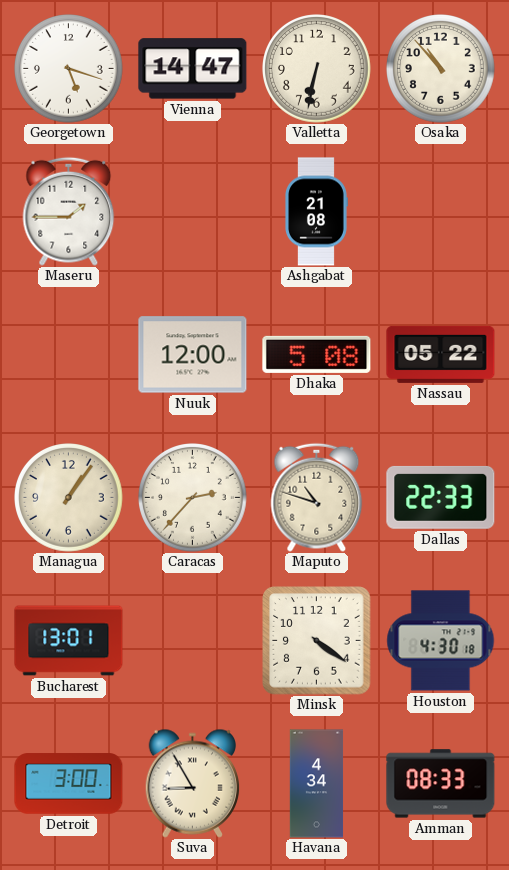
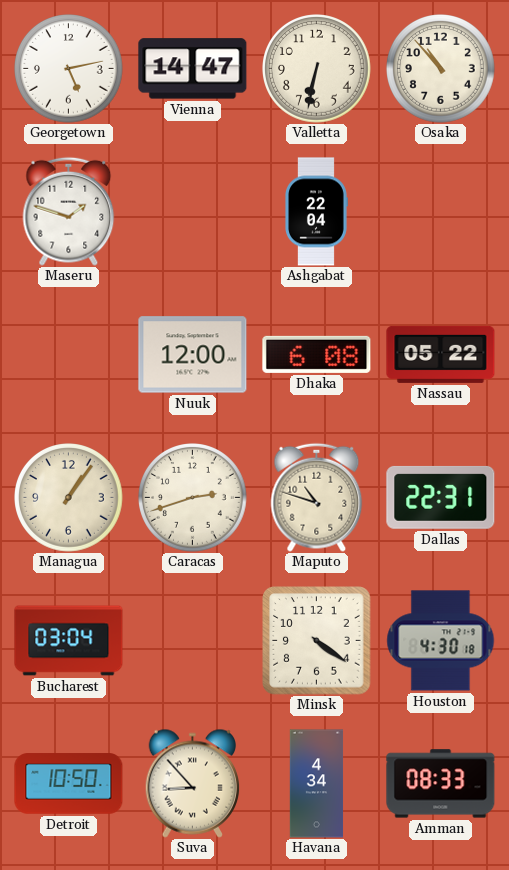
Georgetown: 5:18 -> 5:13
Maseru: 1:45 -> 1:48
Ashgabat: 21:08 -> 22:04
Dhaka: 5:08 -> 6:08
Caracas: 2:37 -> 2:42
Dallas: 22:33 -> 22:31
Bucharest: 13:01 -> 03:04
Detroit: 3:00 -> 10:50
Suva: 8:55 -> 8:53
